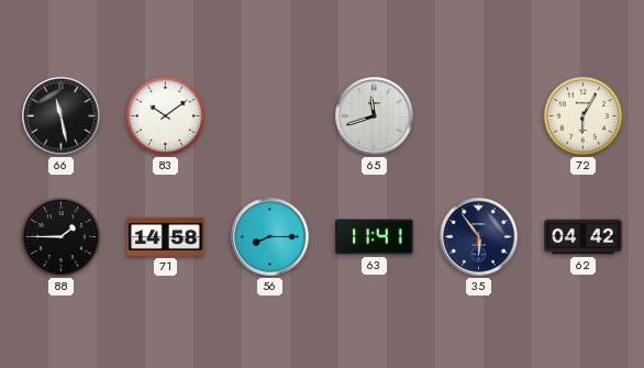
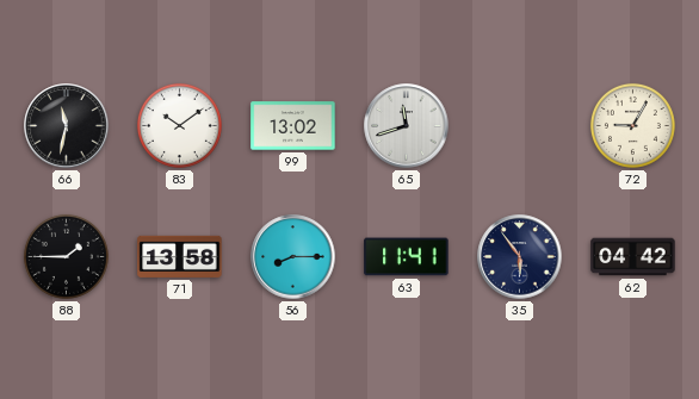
66: 11:28 -> 11:32
99: none -> 13:02
72: 6:05 -> 9:05
71: 14:58 -> 13:58
